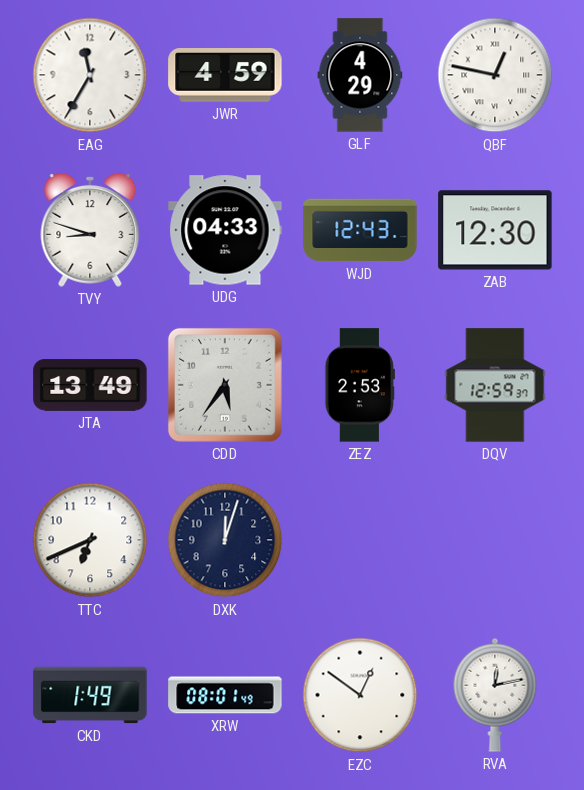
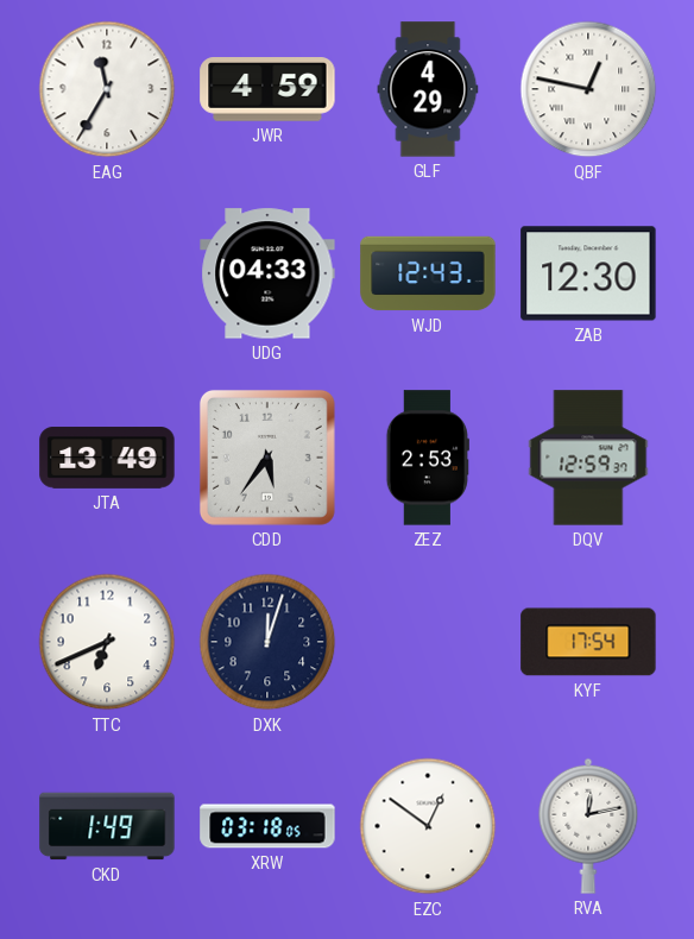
TVY: 8:48 -> none
KYF: none -> 17:54
XRW: 08:01 -> 03:18
